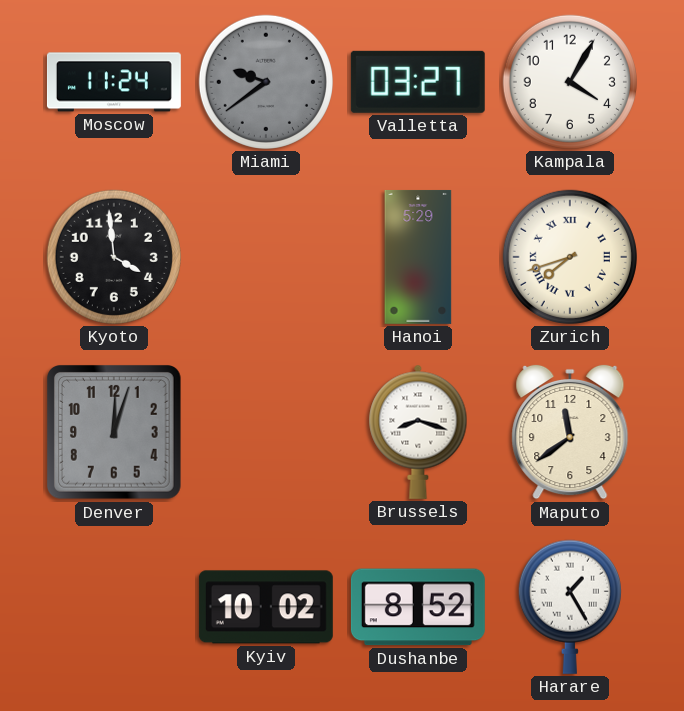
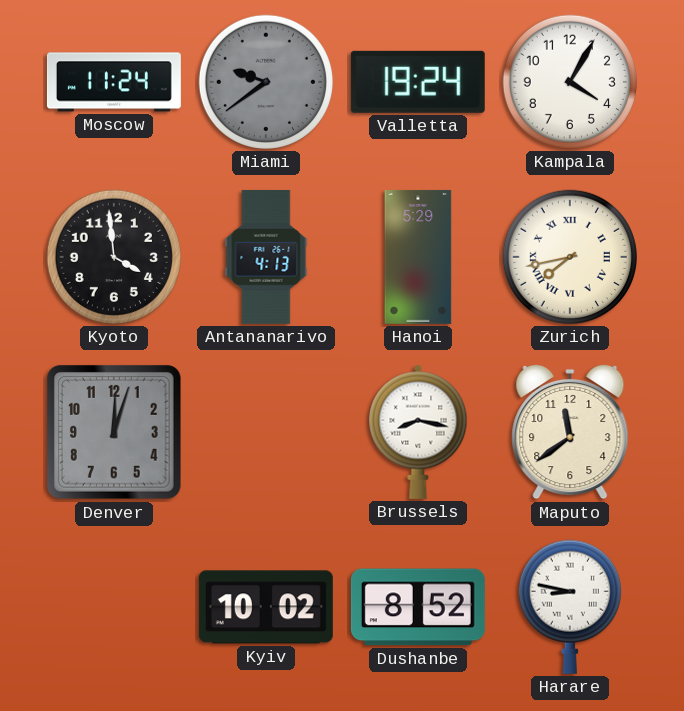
Valletta: 03:27 -> 19:24
Antananarivo: none -> 4:13
Zurich: 7:42 -> 7:43
Brussels: 8:18 -> 8:17
Harare: 1:25 -> 8:47
